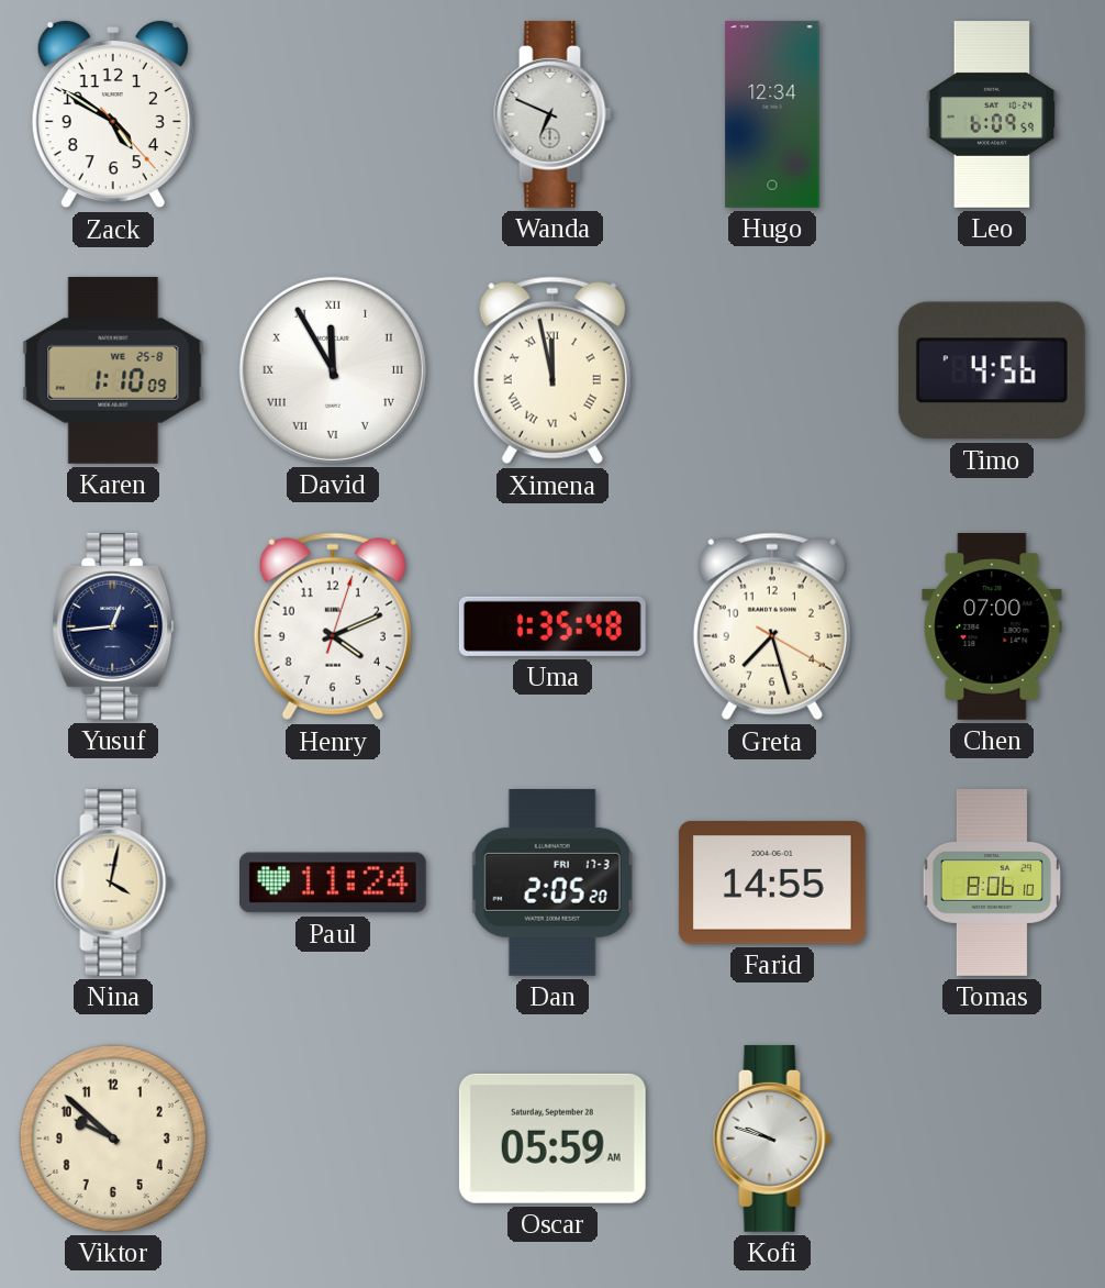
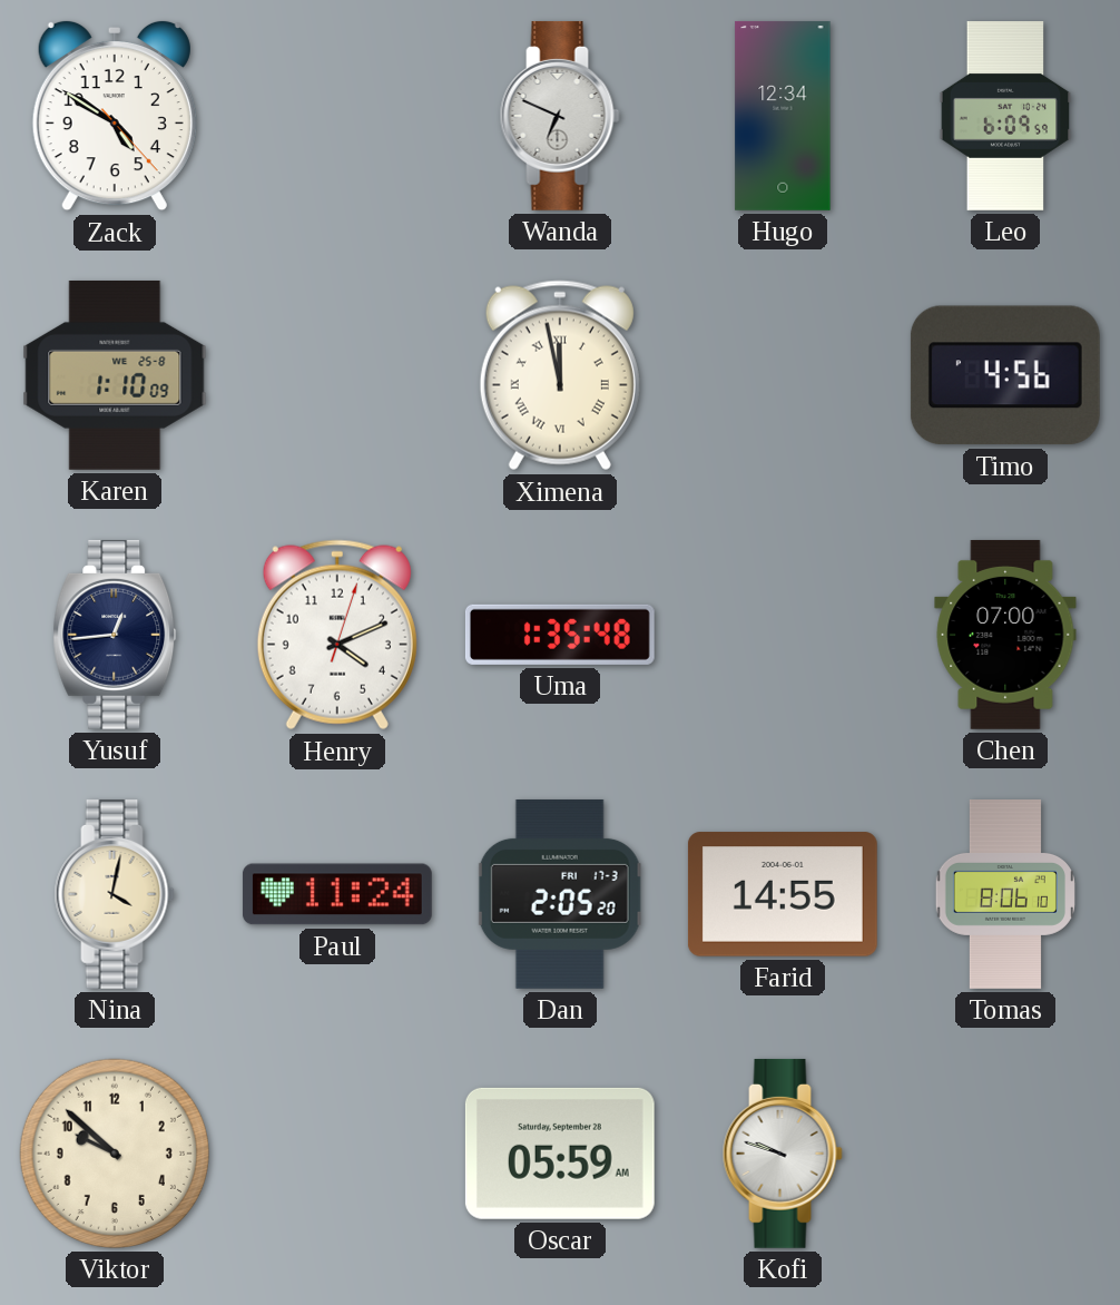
David: 11:55 -> none
Greta: 7:27 -> none
